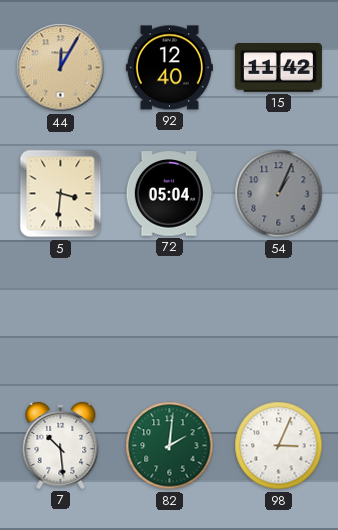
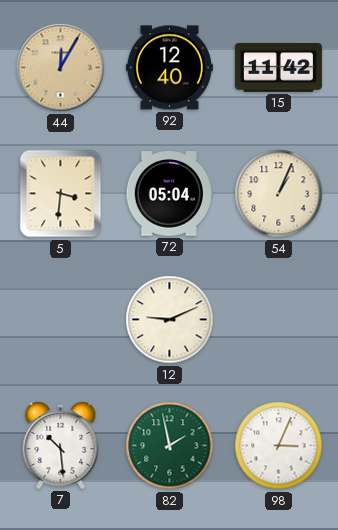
54 dial: grey -> cream
12: none -> 9:11
82: 2:01 -> 1:58
